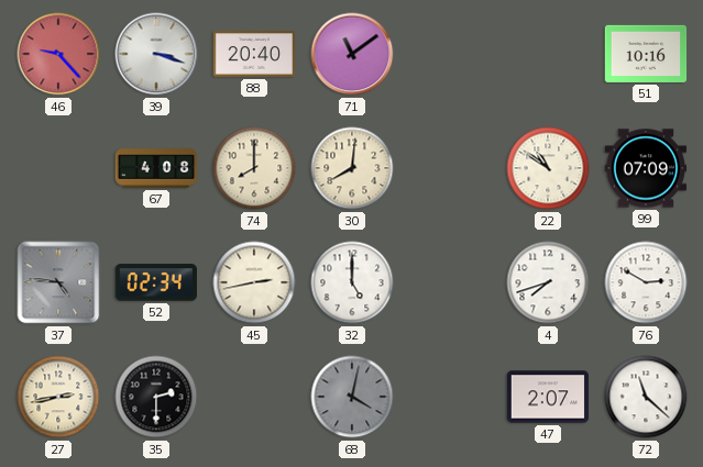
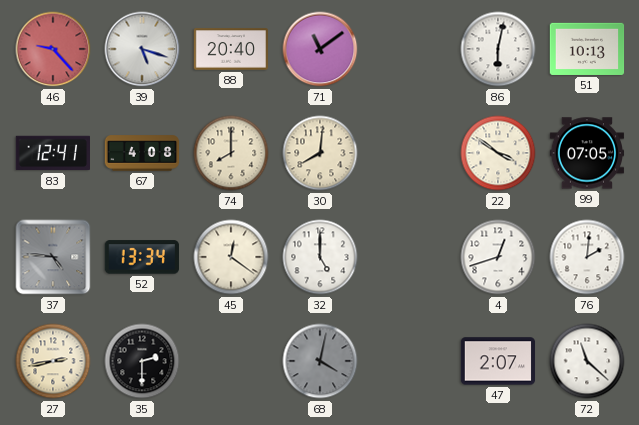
39: 3:18 -> 5:18
86: none -> 6:02
51: 10:16 -> 10:13
83: none -> 12:41
22: 10:51 -> 3:51
99: 07:09 -> 07:05
52: 02:34 -> 13:34
45: 2:43 -> 12:21
4: 7:42 -> 12:42
76: 2:50 -> 2:01
